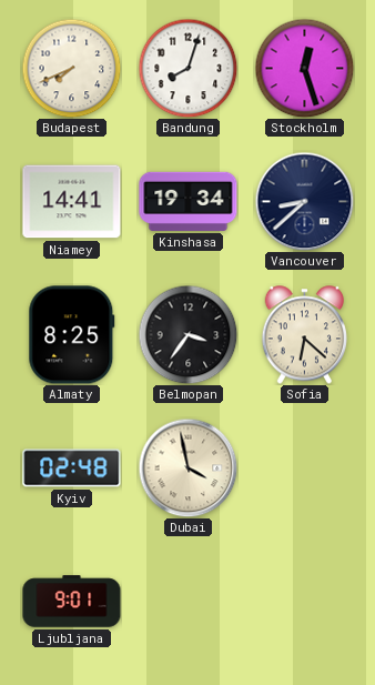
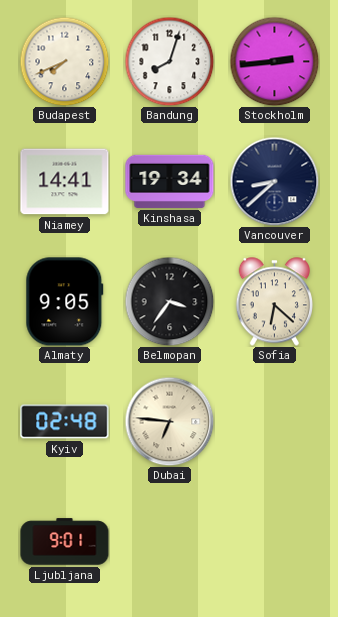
Stockholm: 12:27 -> 2:44
Almaty: 8:25 -> 9:05
Dubai: 3:58 -> 6:46
